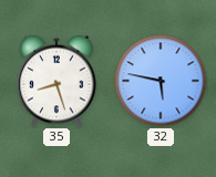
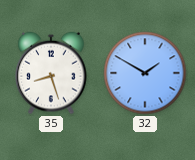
32: 5:47 -> 1:50
